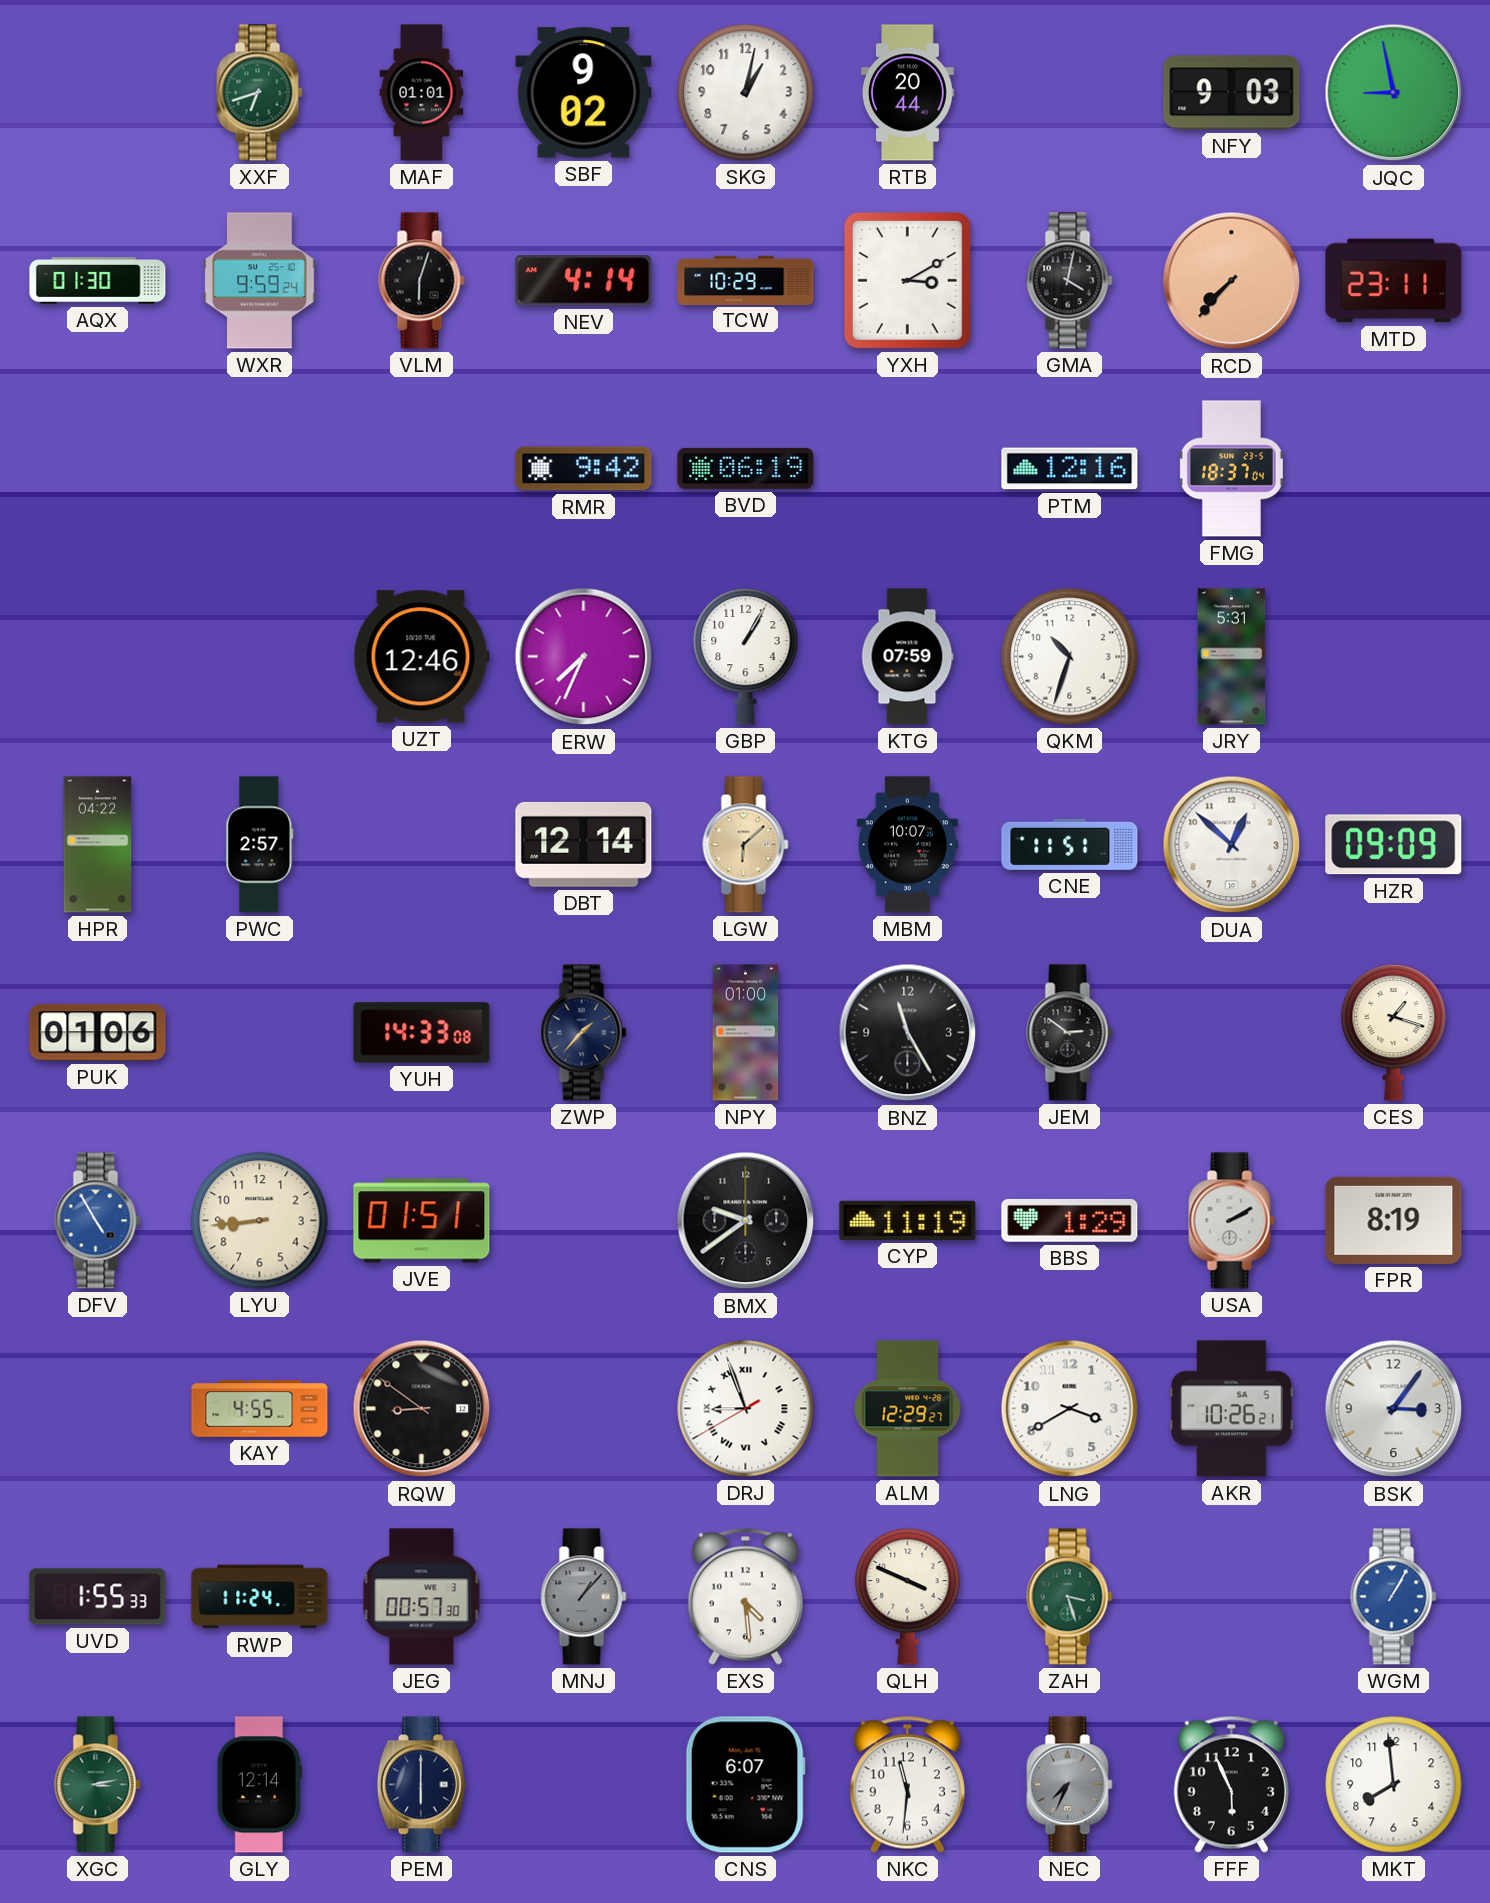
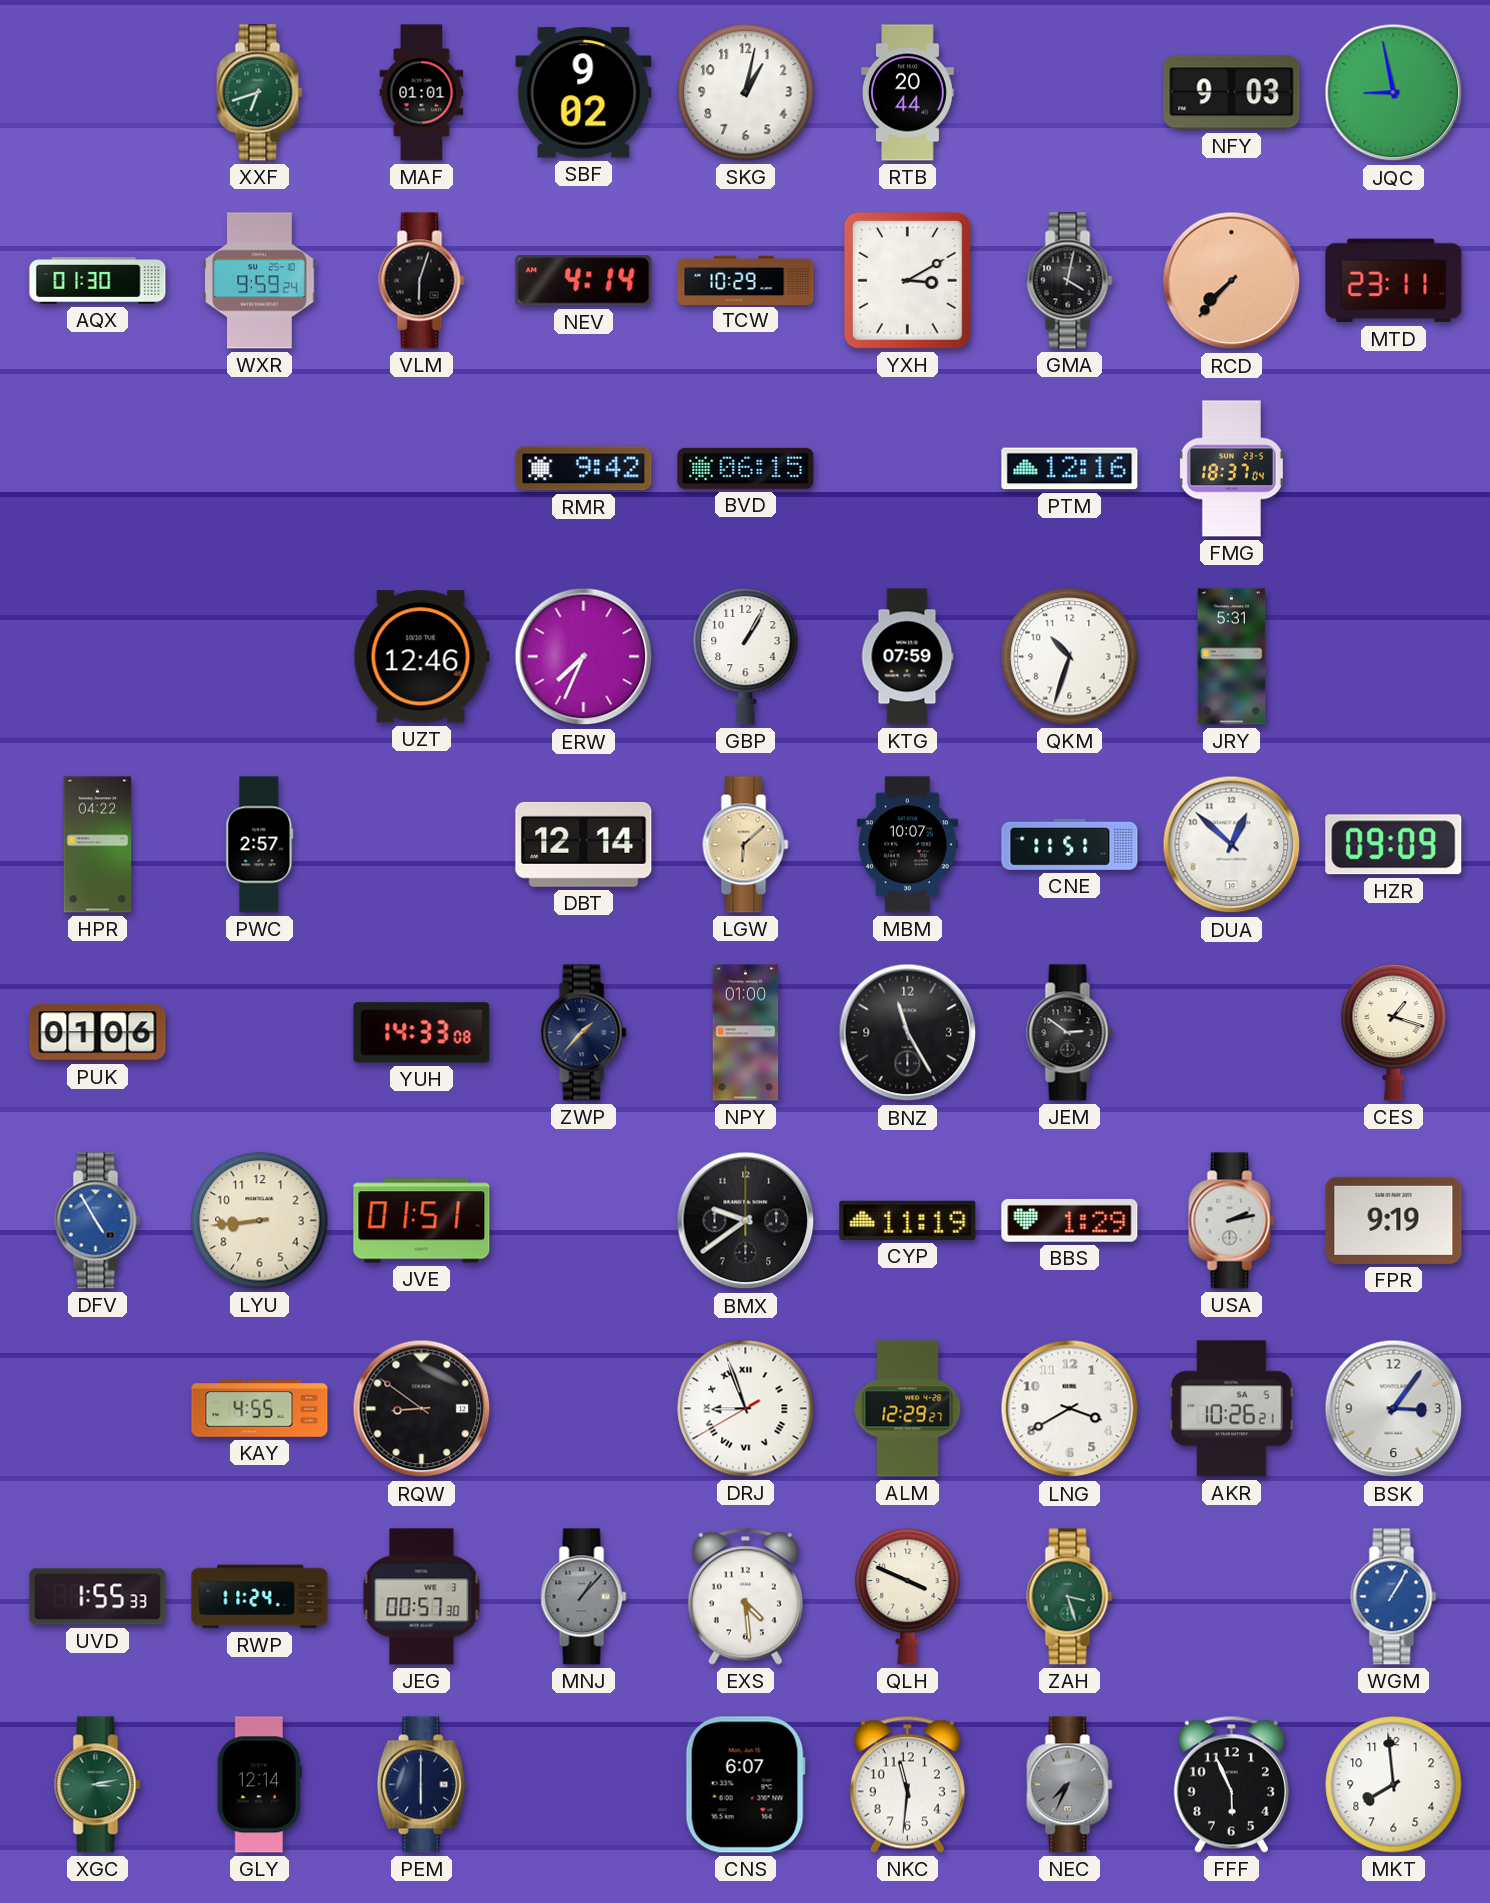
BVD: 06:19 -> 06:15
USA: 2:10 -> 2:13
FPR: 8:19 -> 9:19
